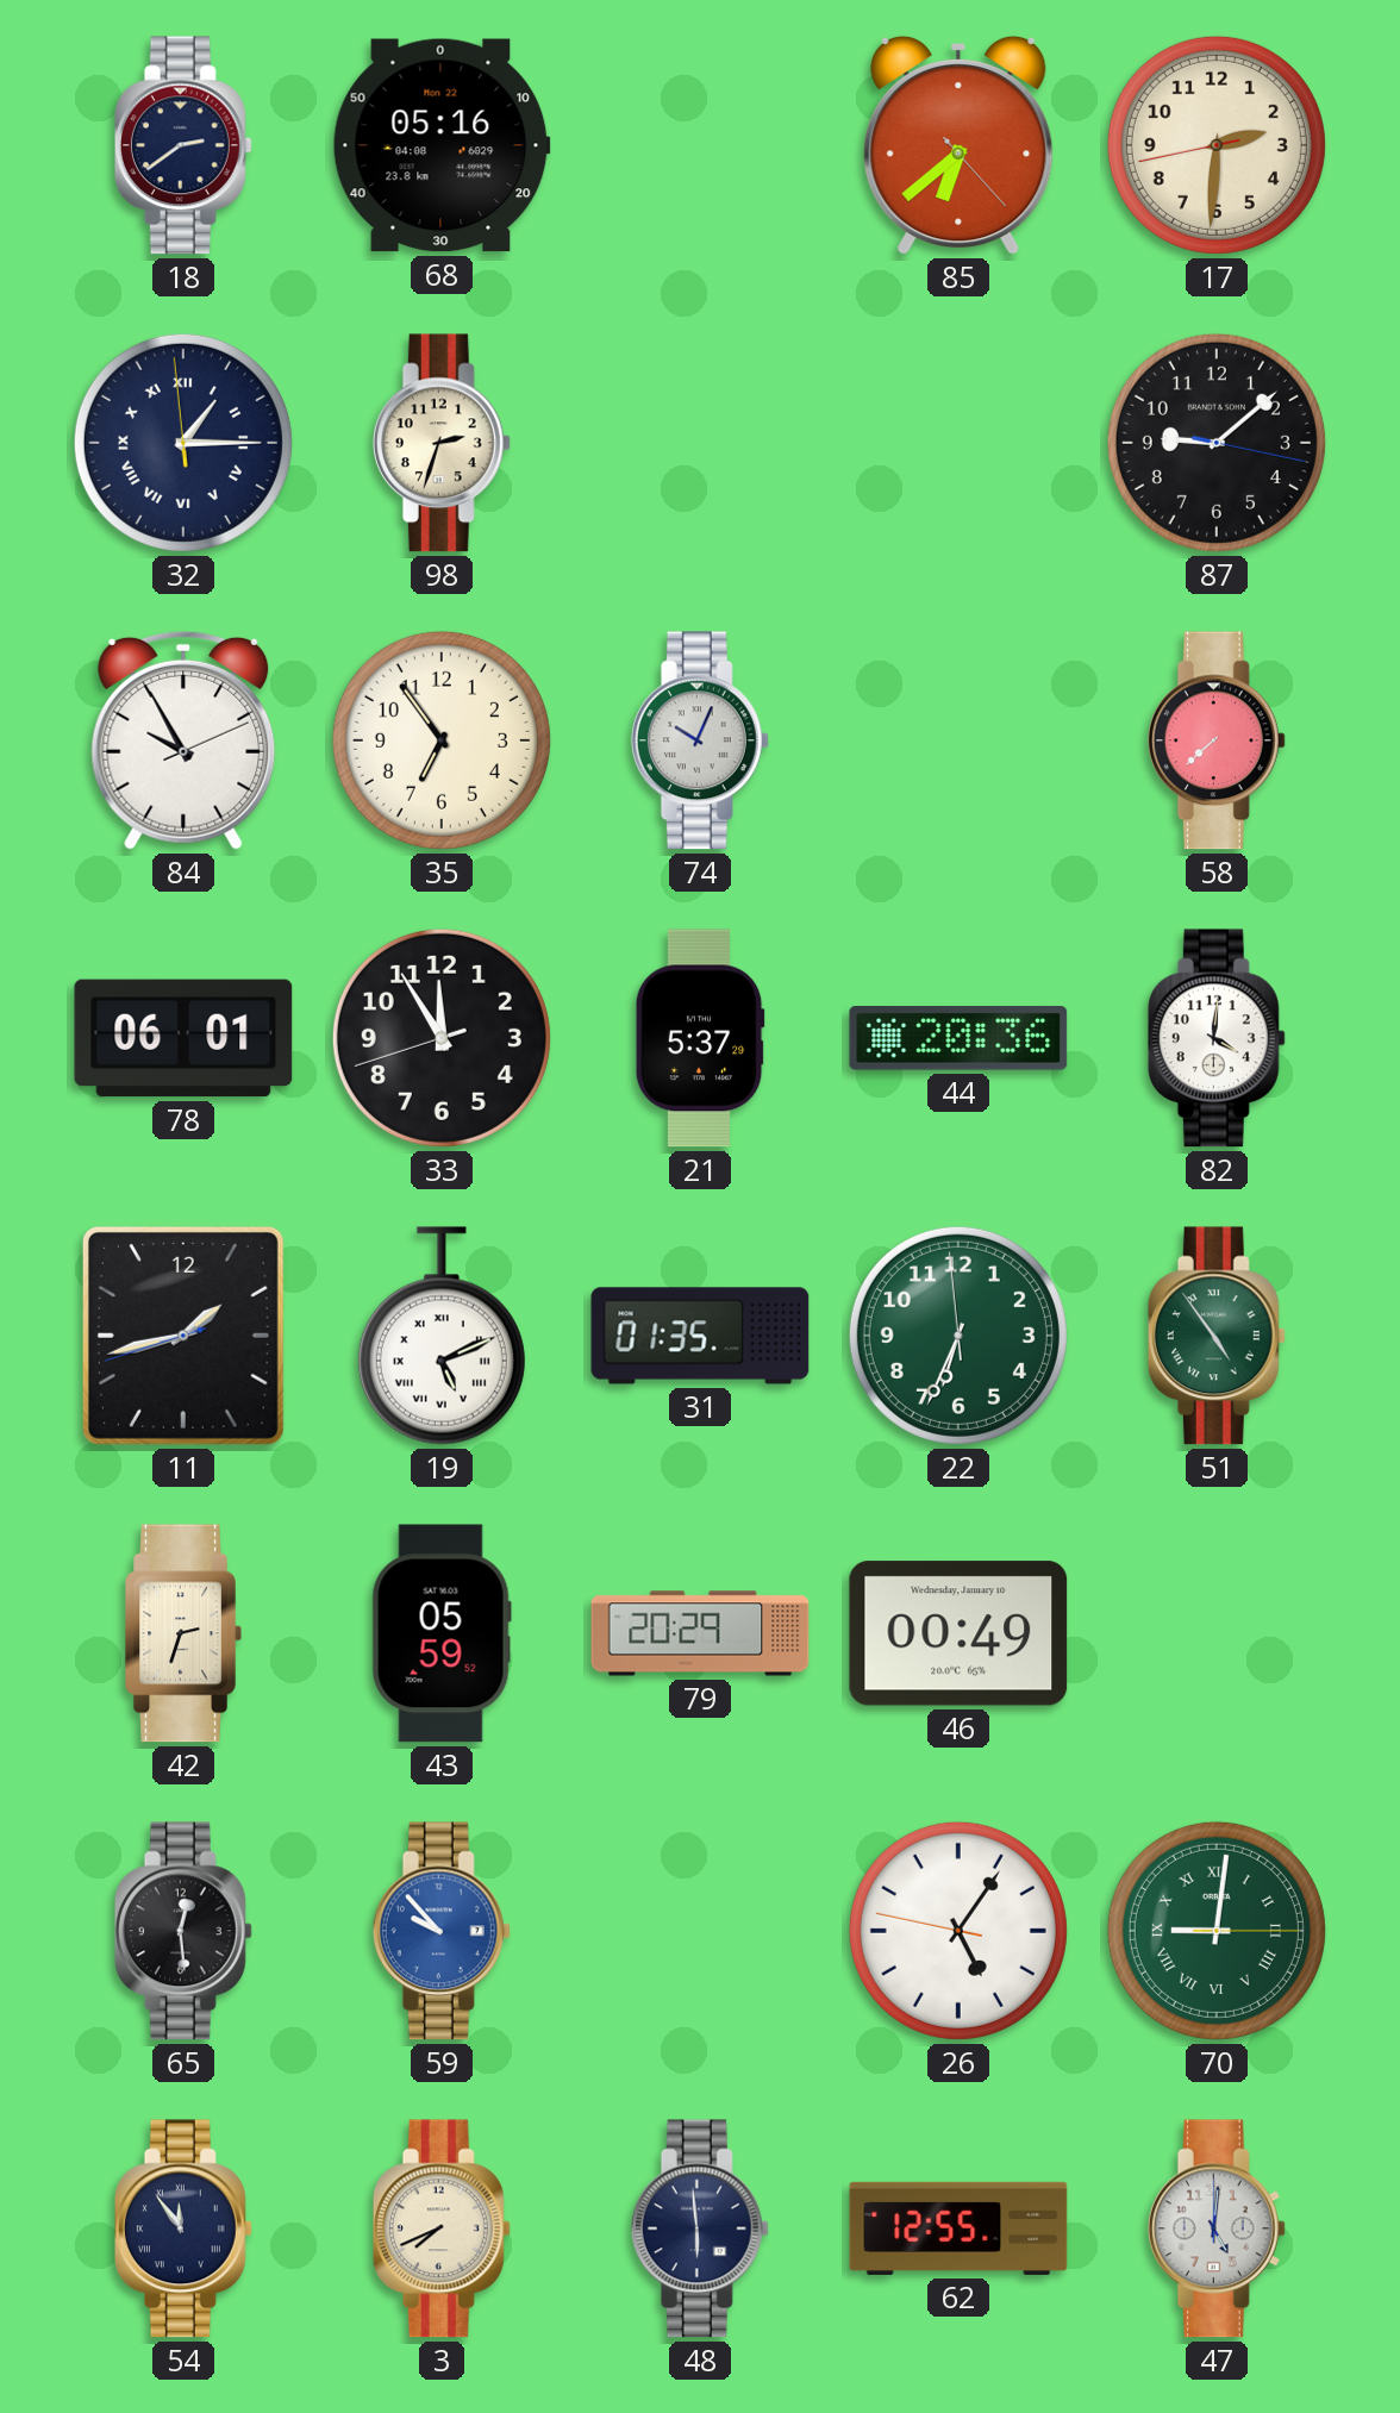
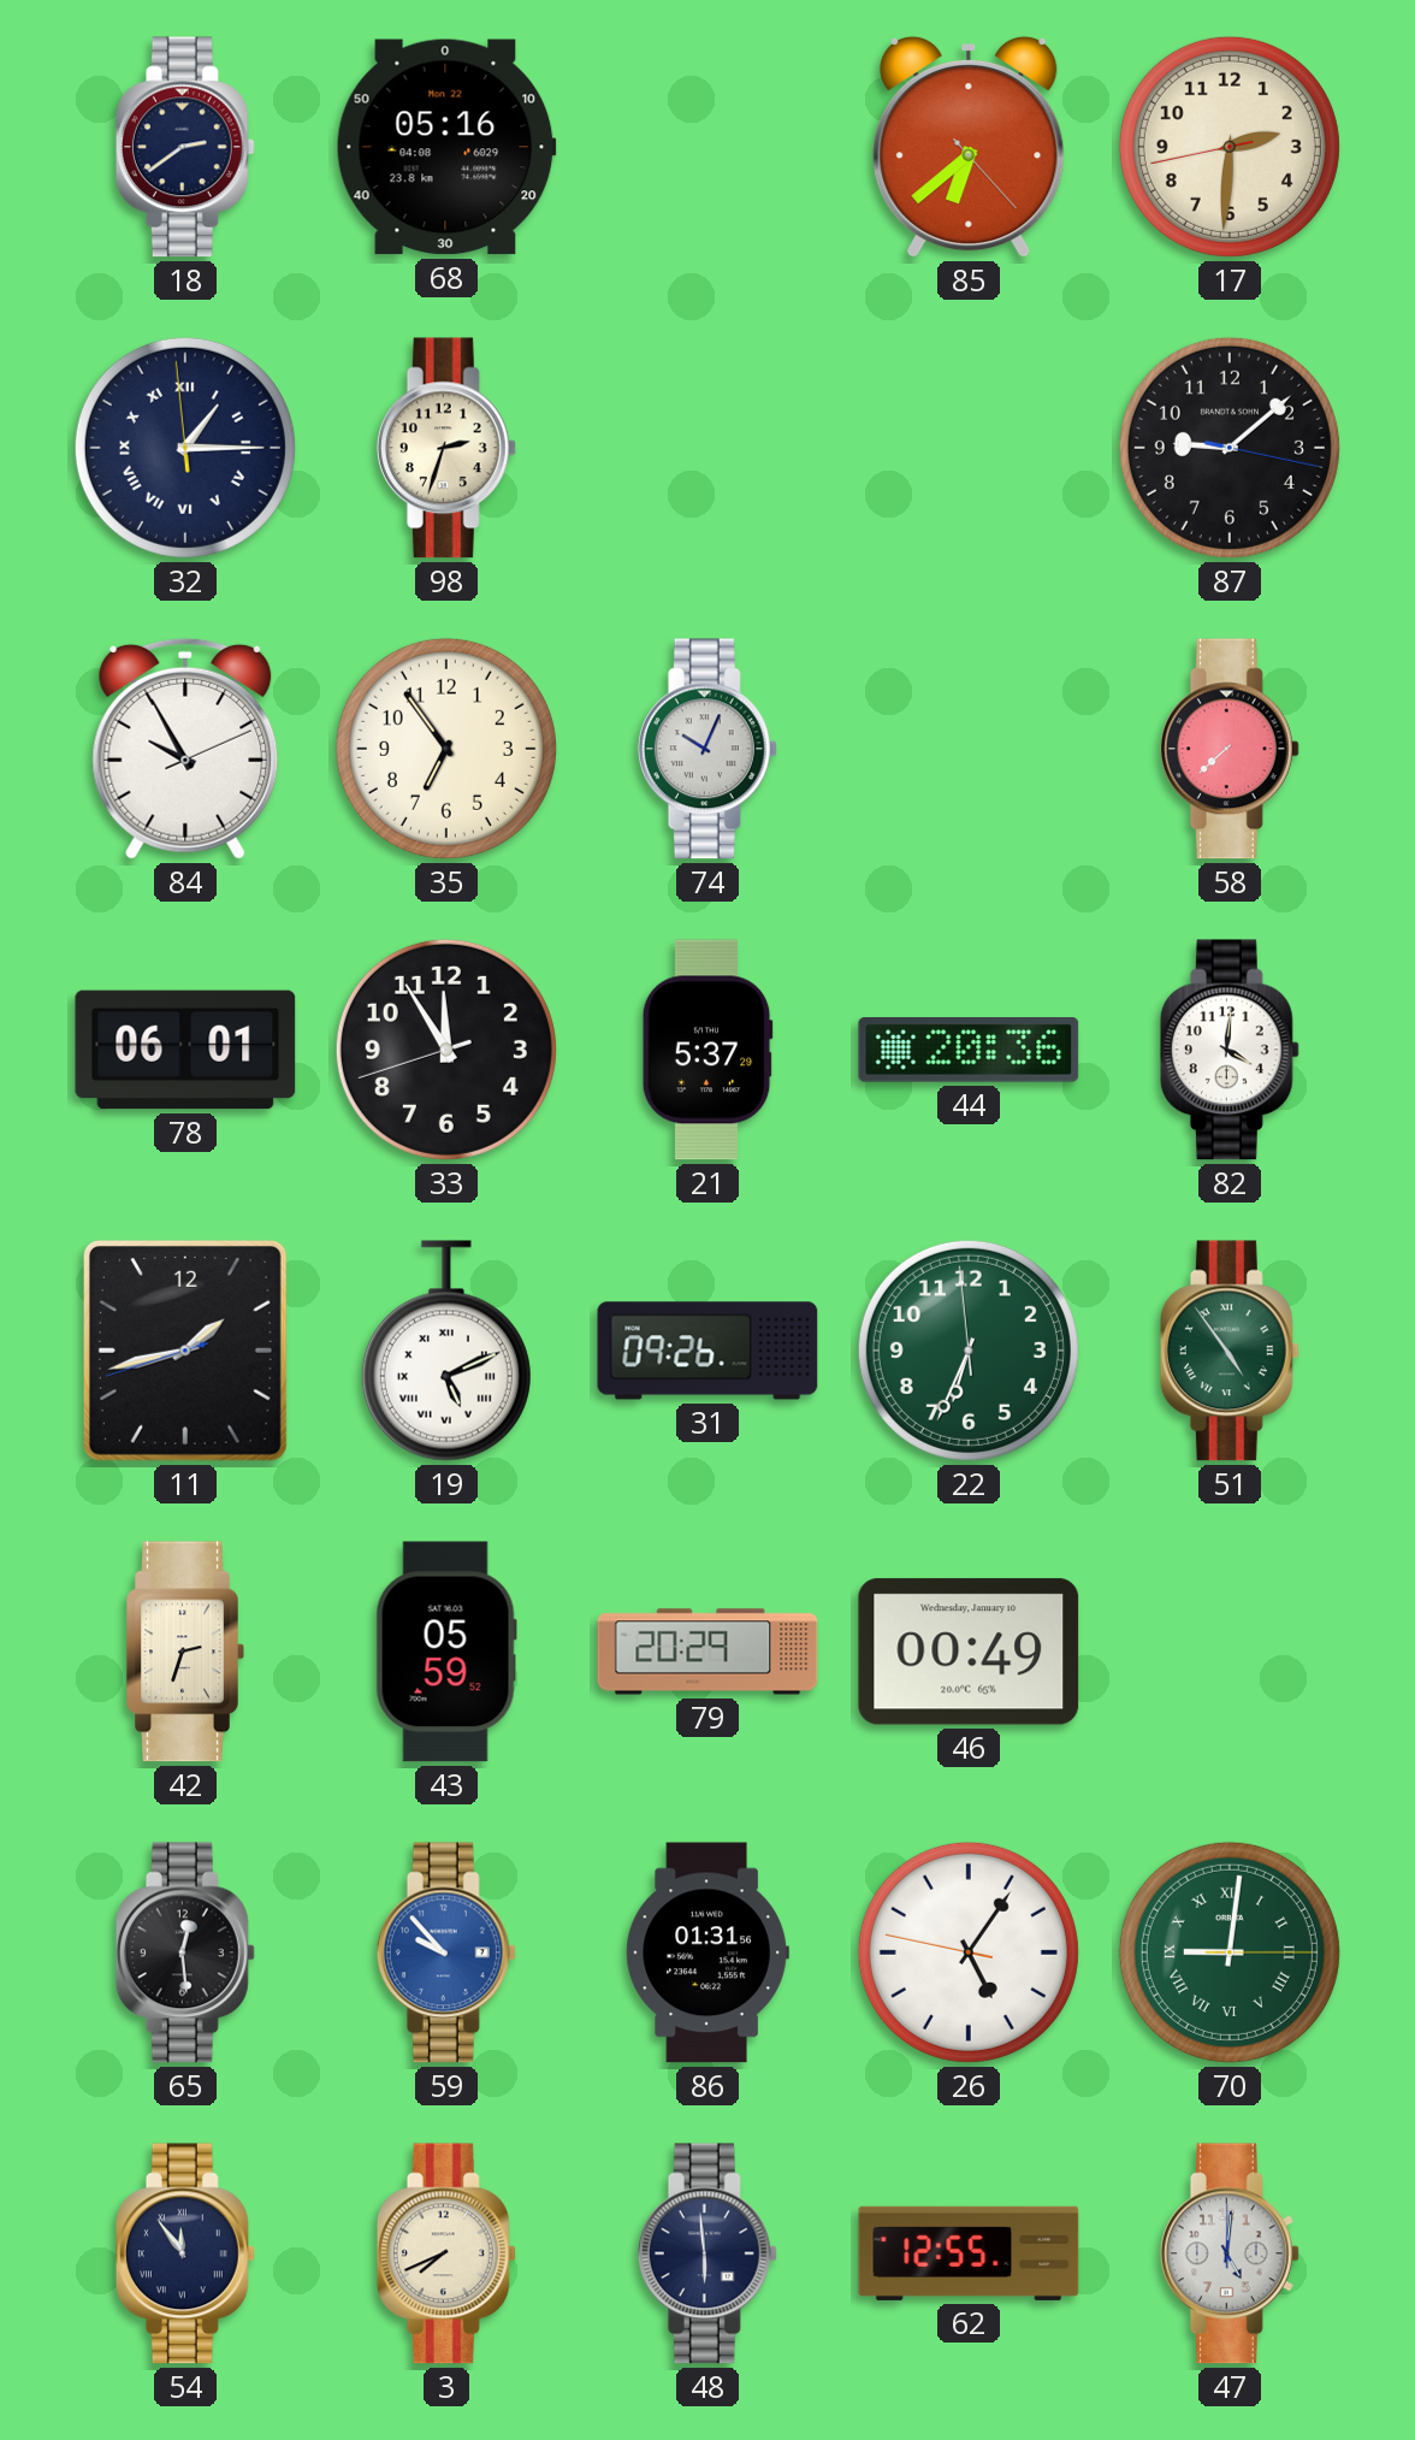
31: 01:35 -> 09:26
86: none -> 01:31
